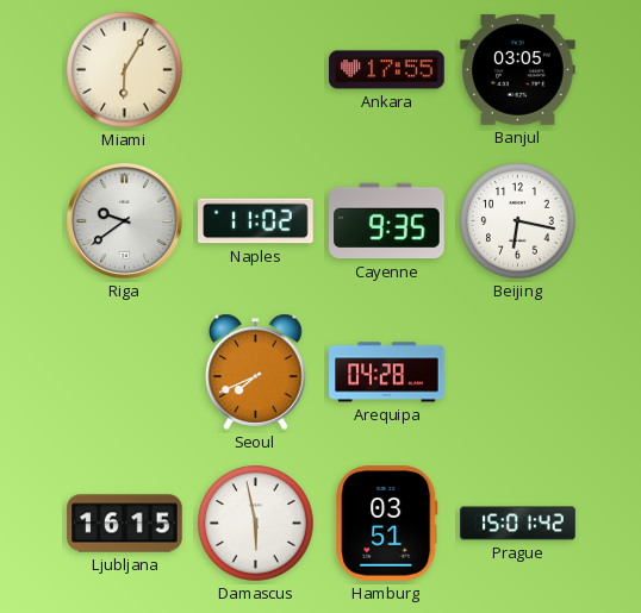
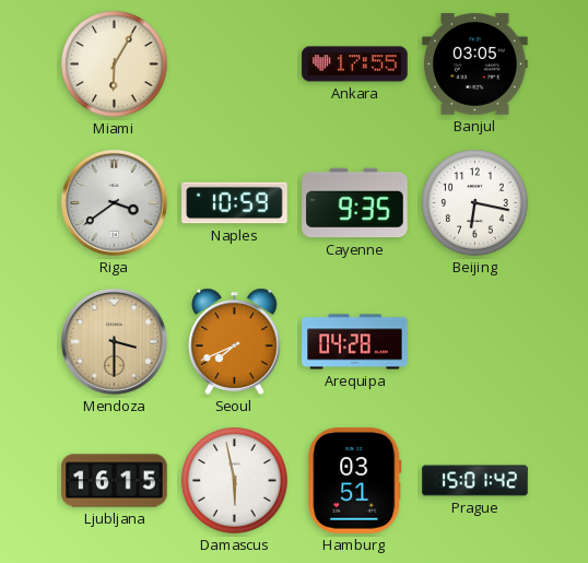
Riga: 9:39 -> 3:39
Naples: 11:02 -> 10:59
Mendoza: none -> 3:30
